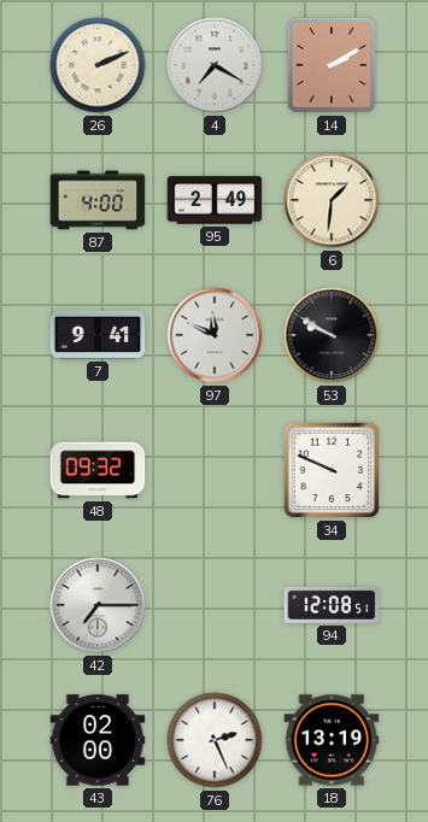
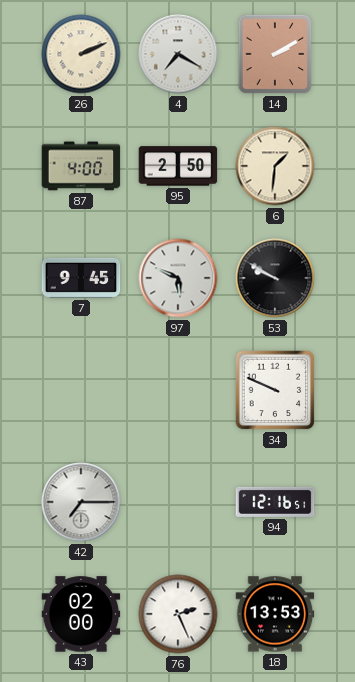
95: 2:49 -> 2:50
7: 9:41 -> 9:45
97: 11:49 -> 5:49
48: 09:32 -> none
94: 12:08 -> 12:16
18: 13:19 -> 13:53
